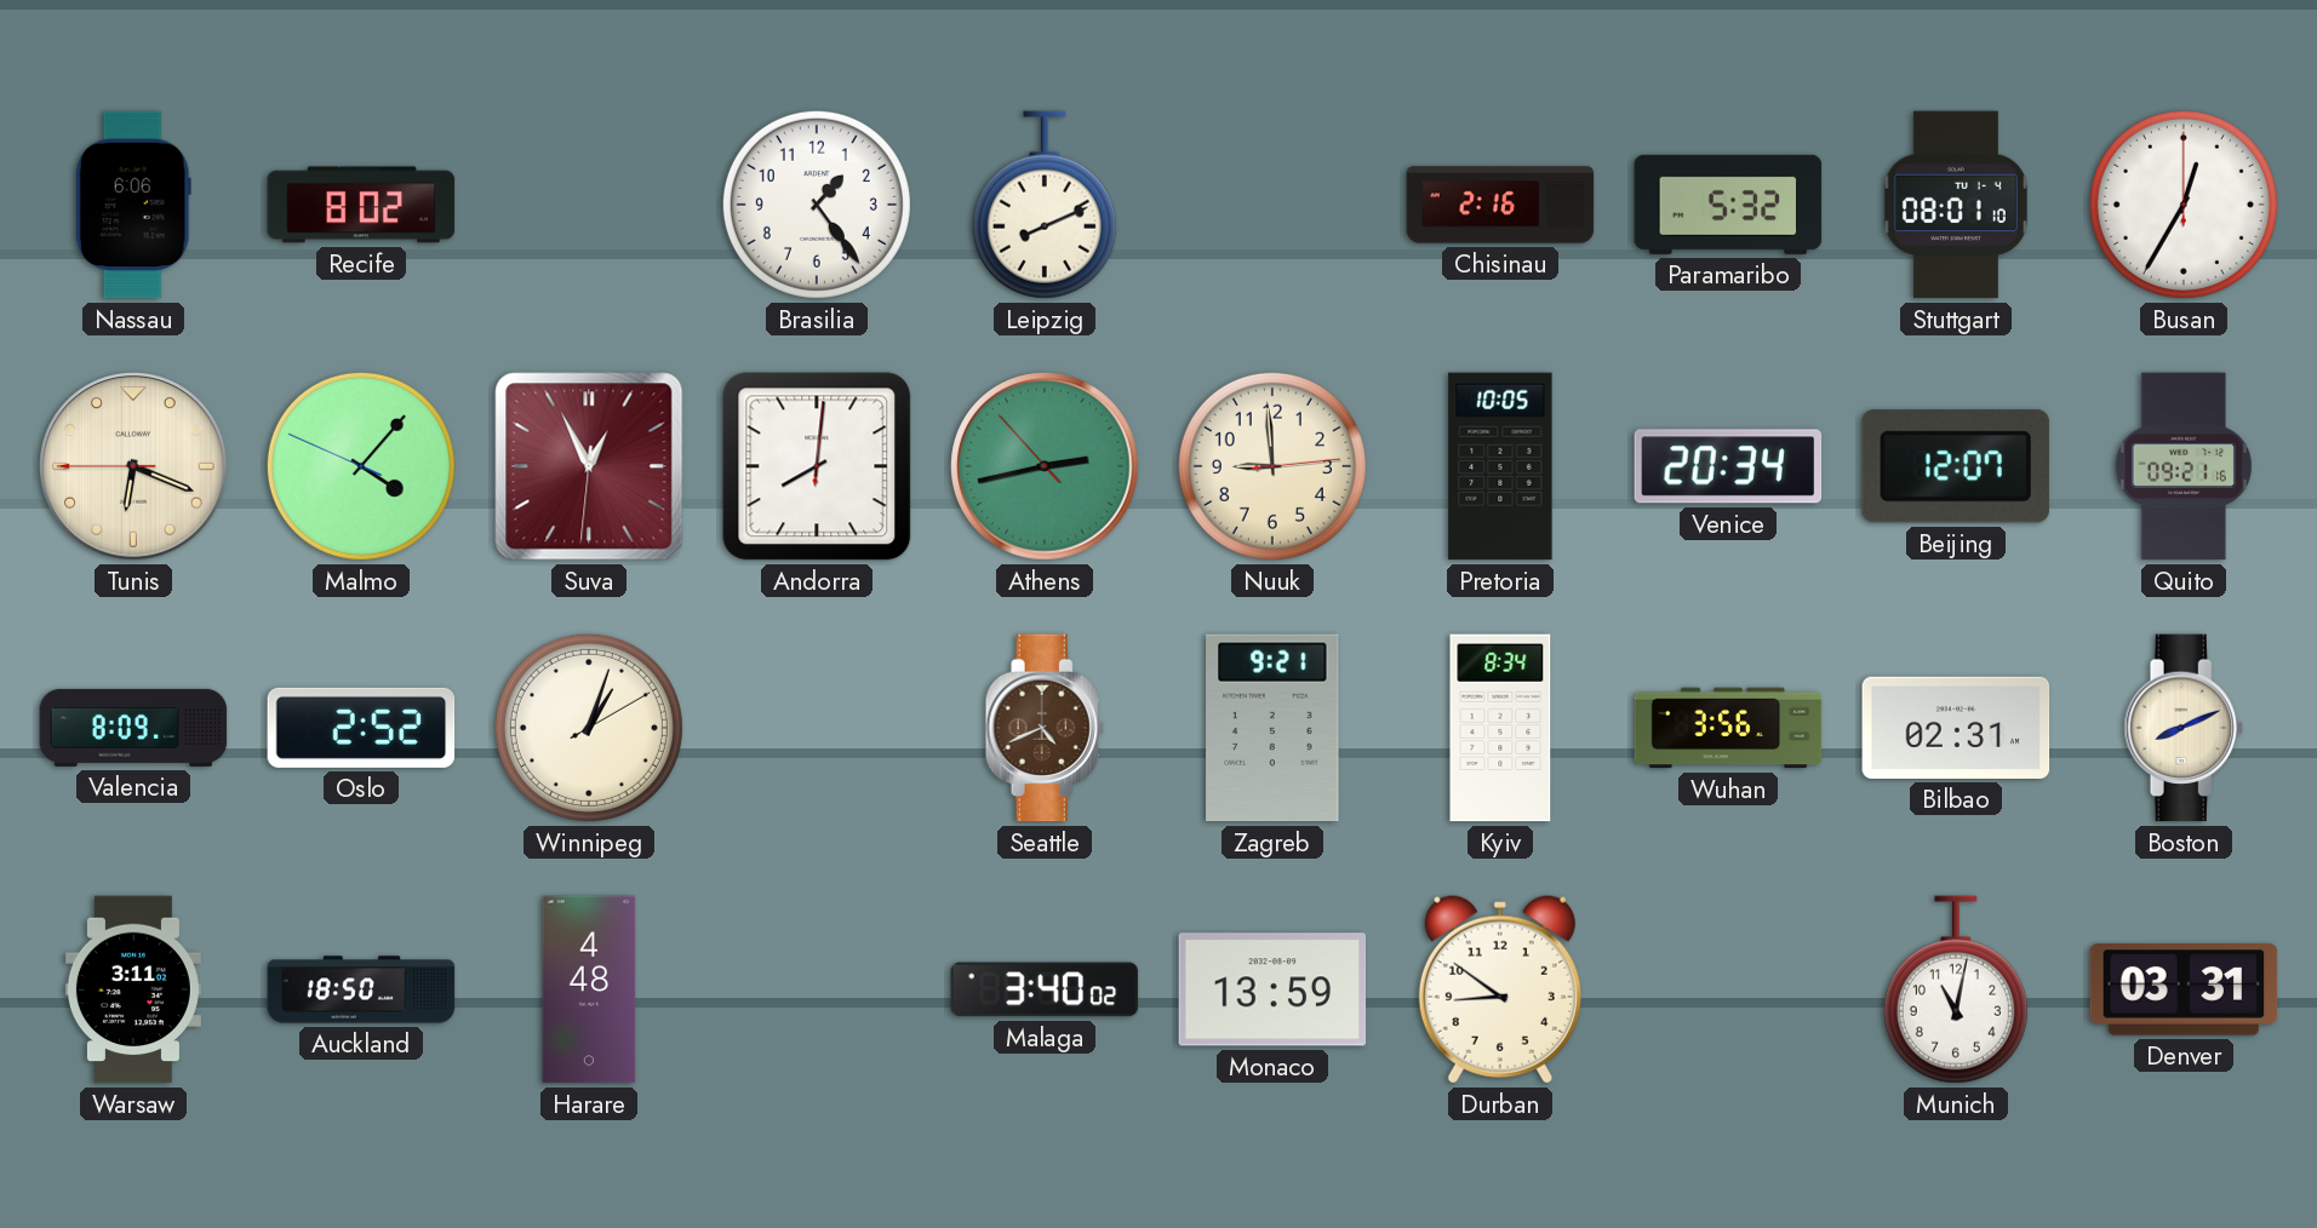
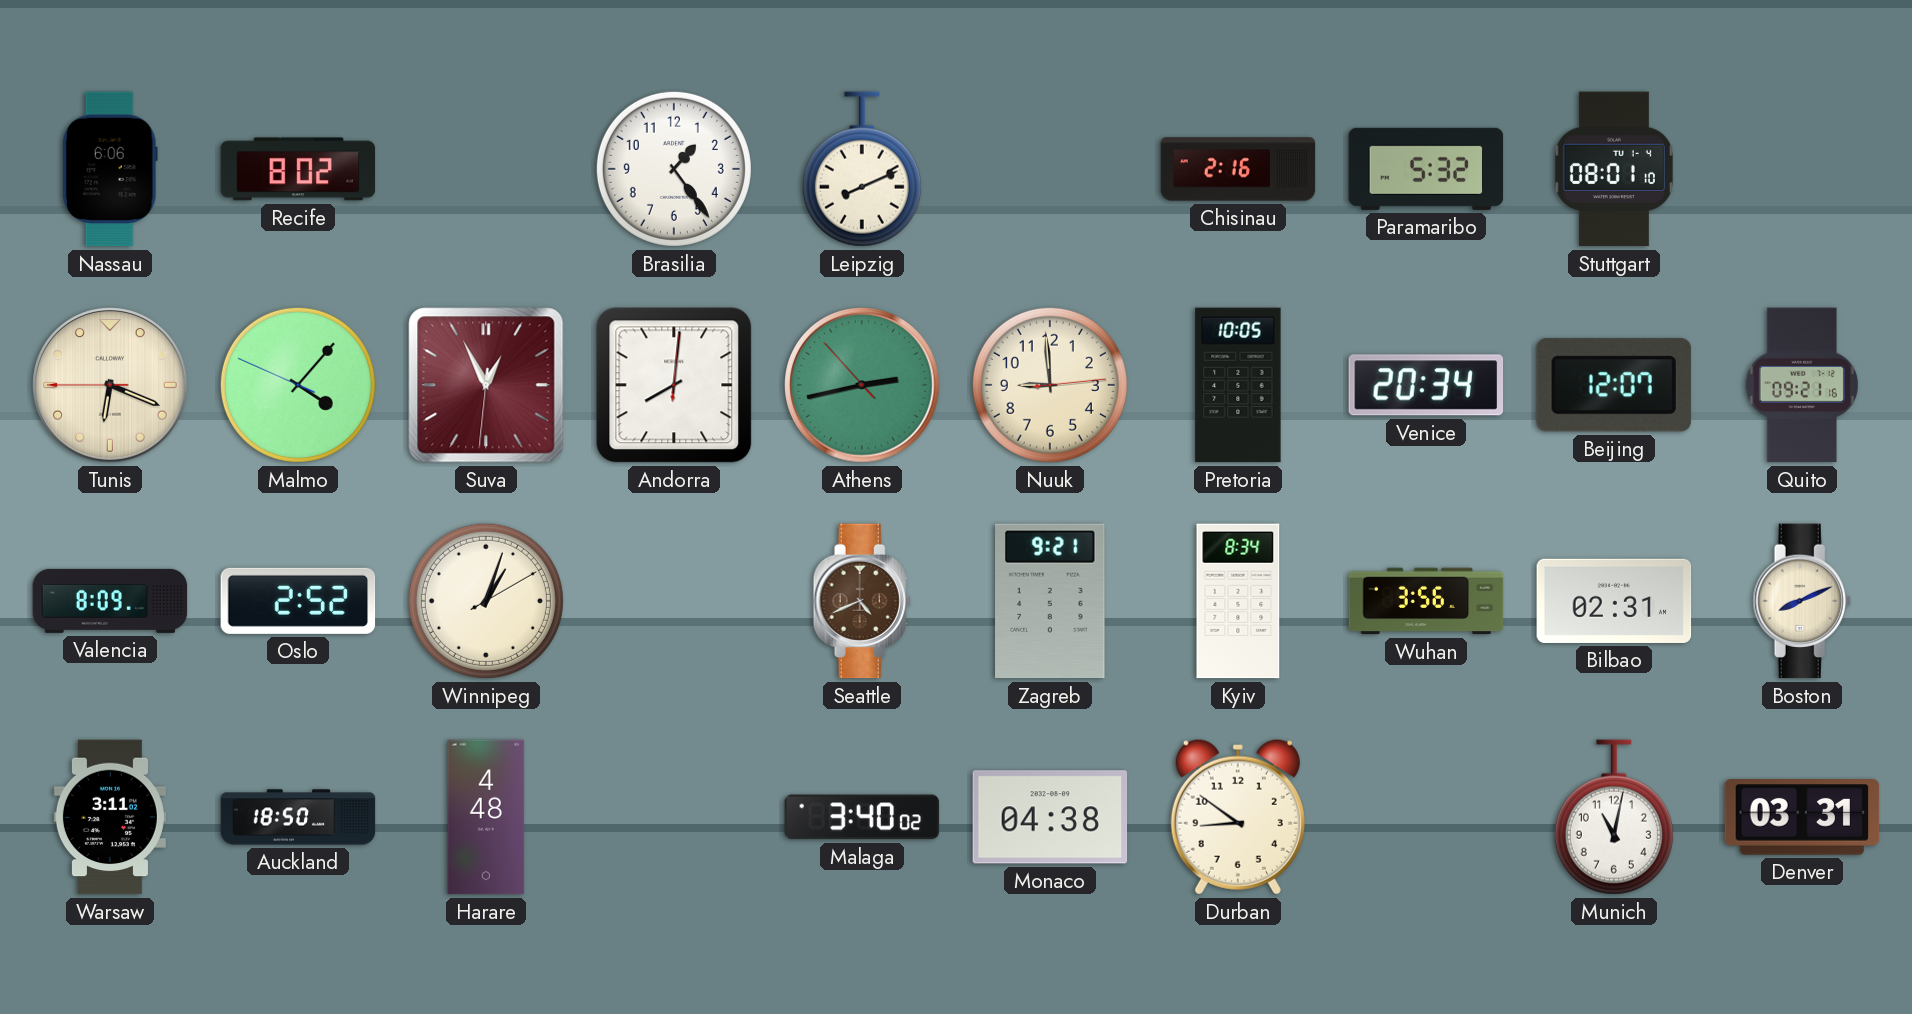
Busan: 12:35 -> none
Monaco: 13:59 -> 04:38
